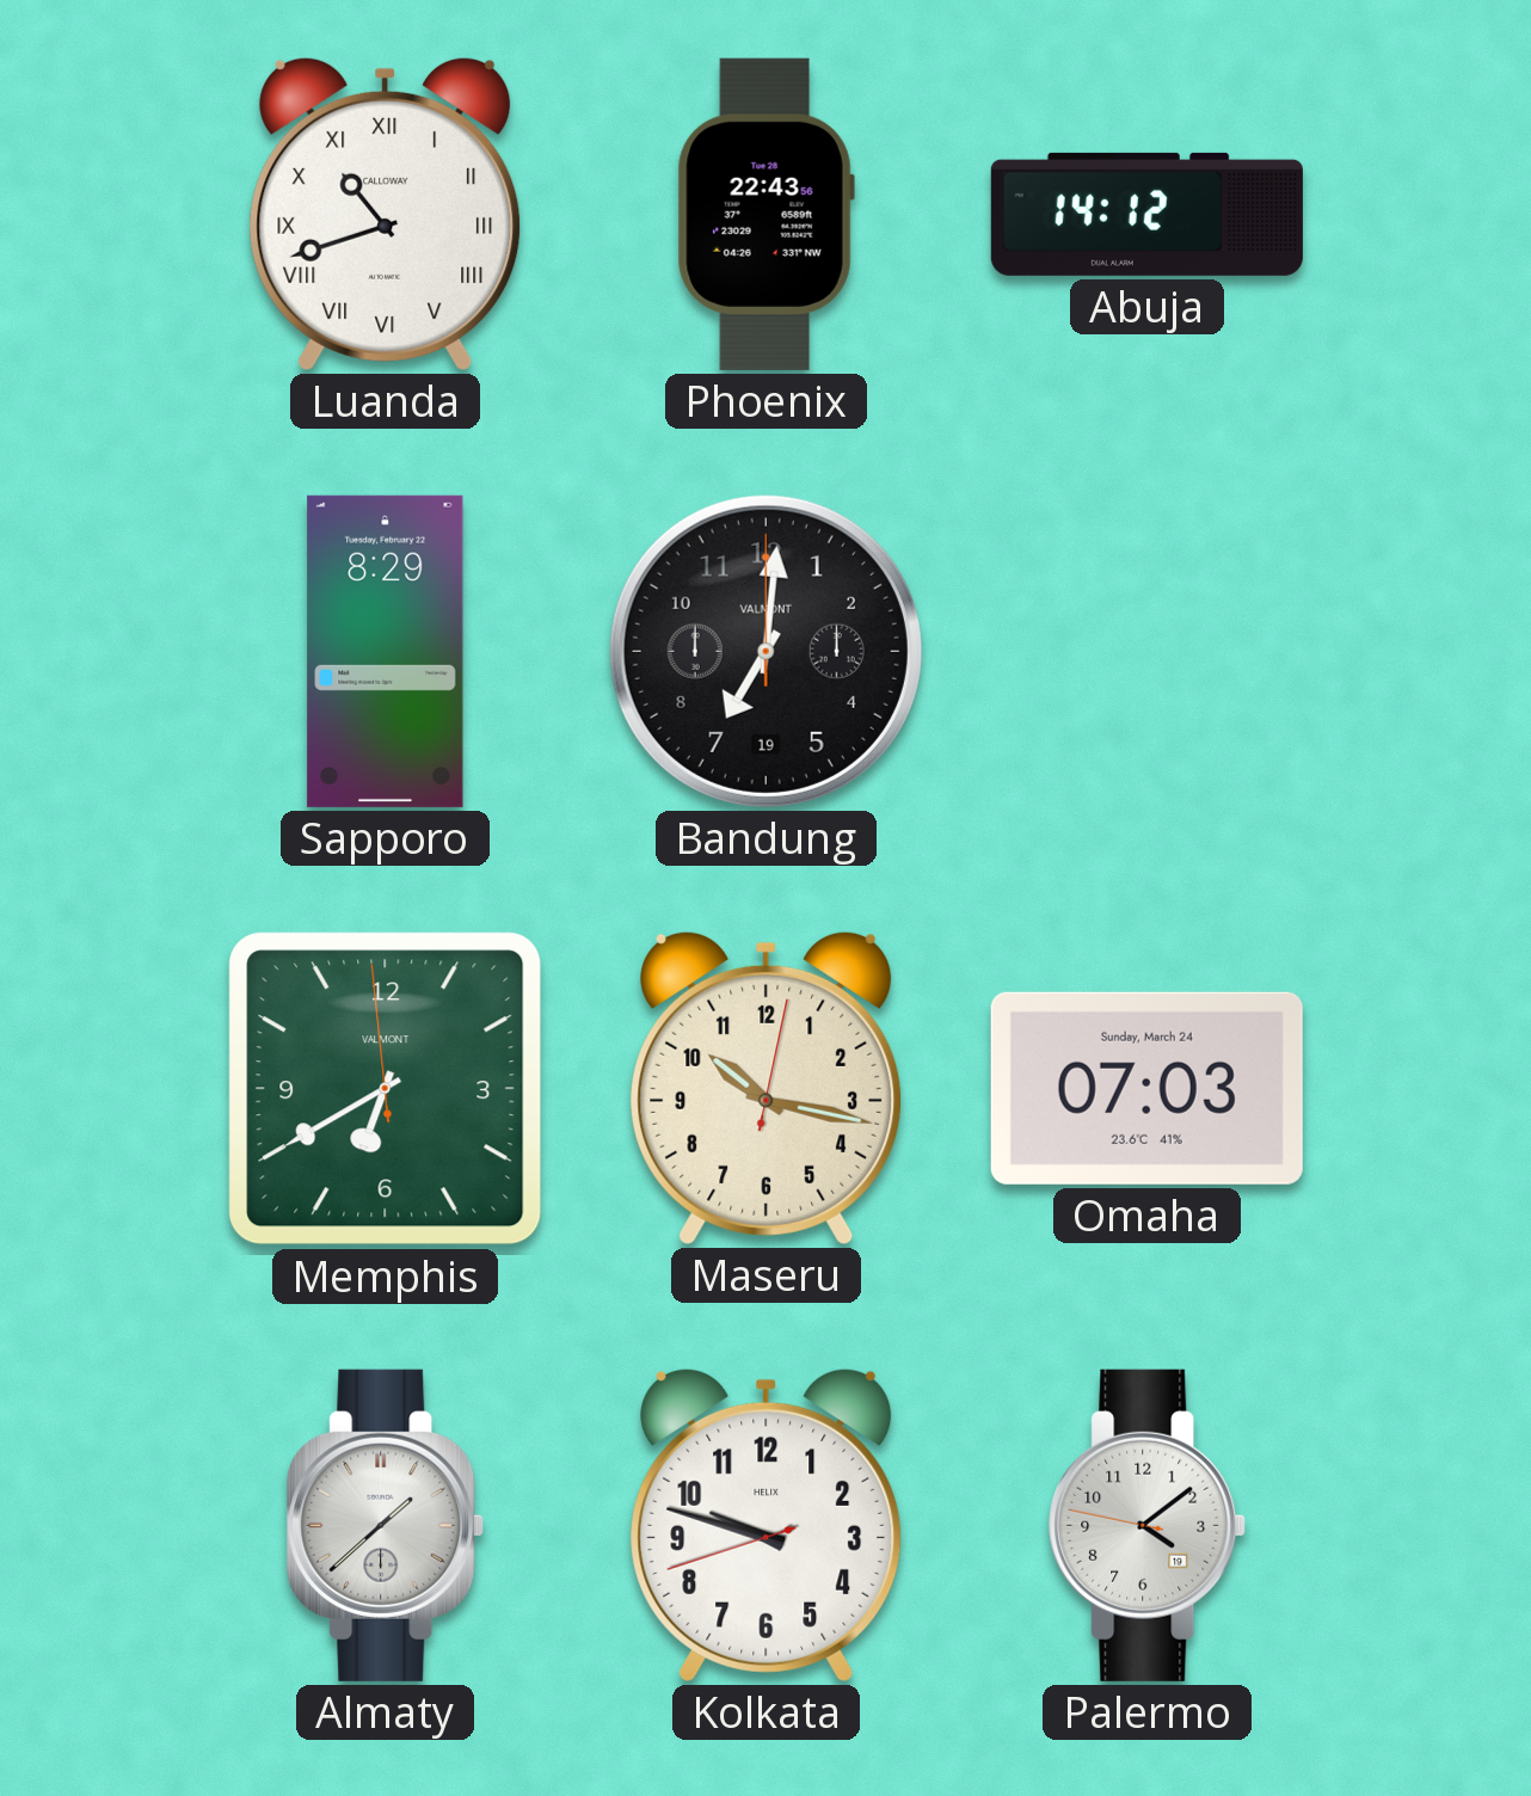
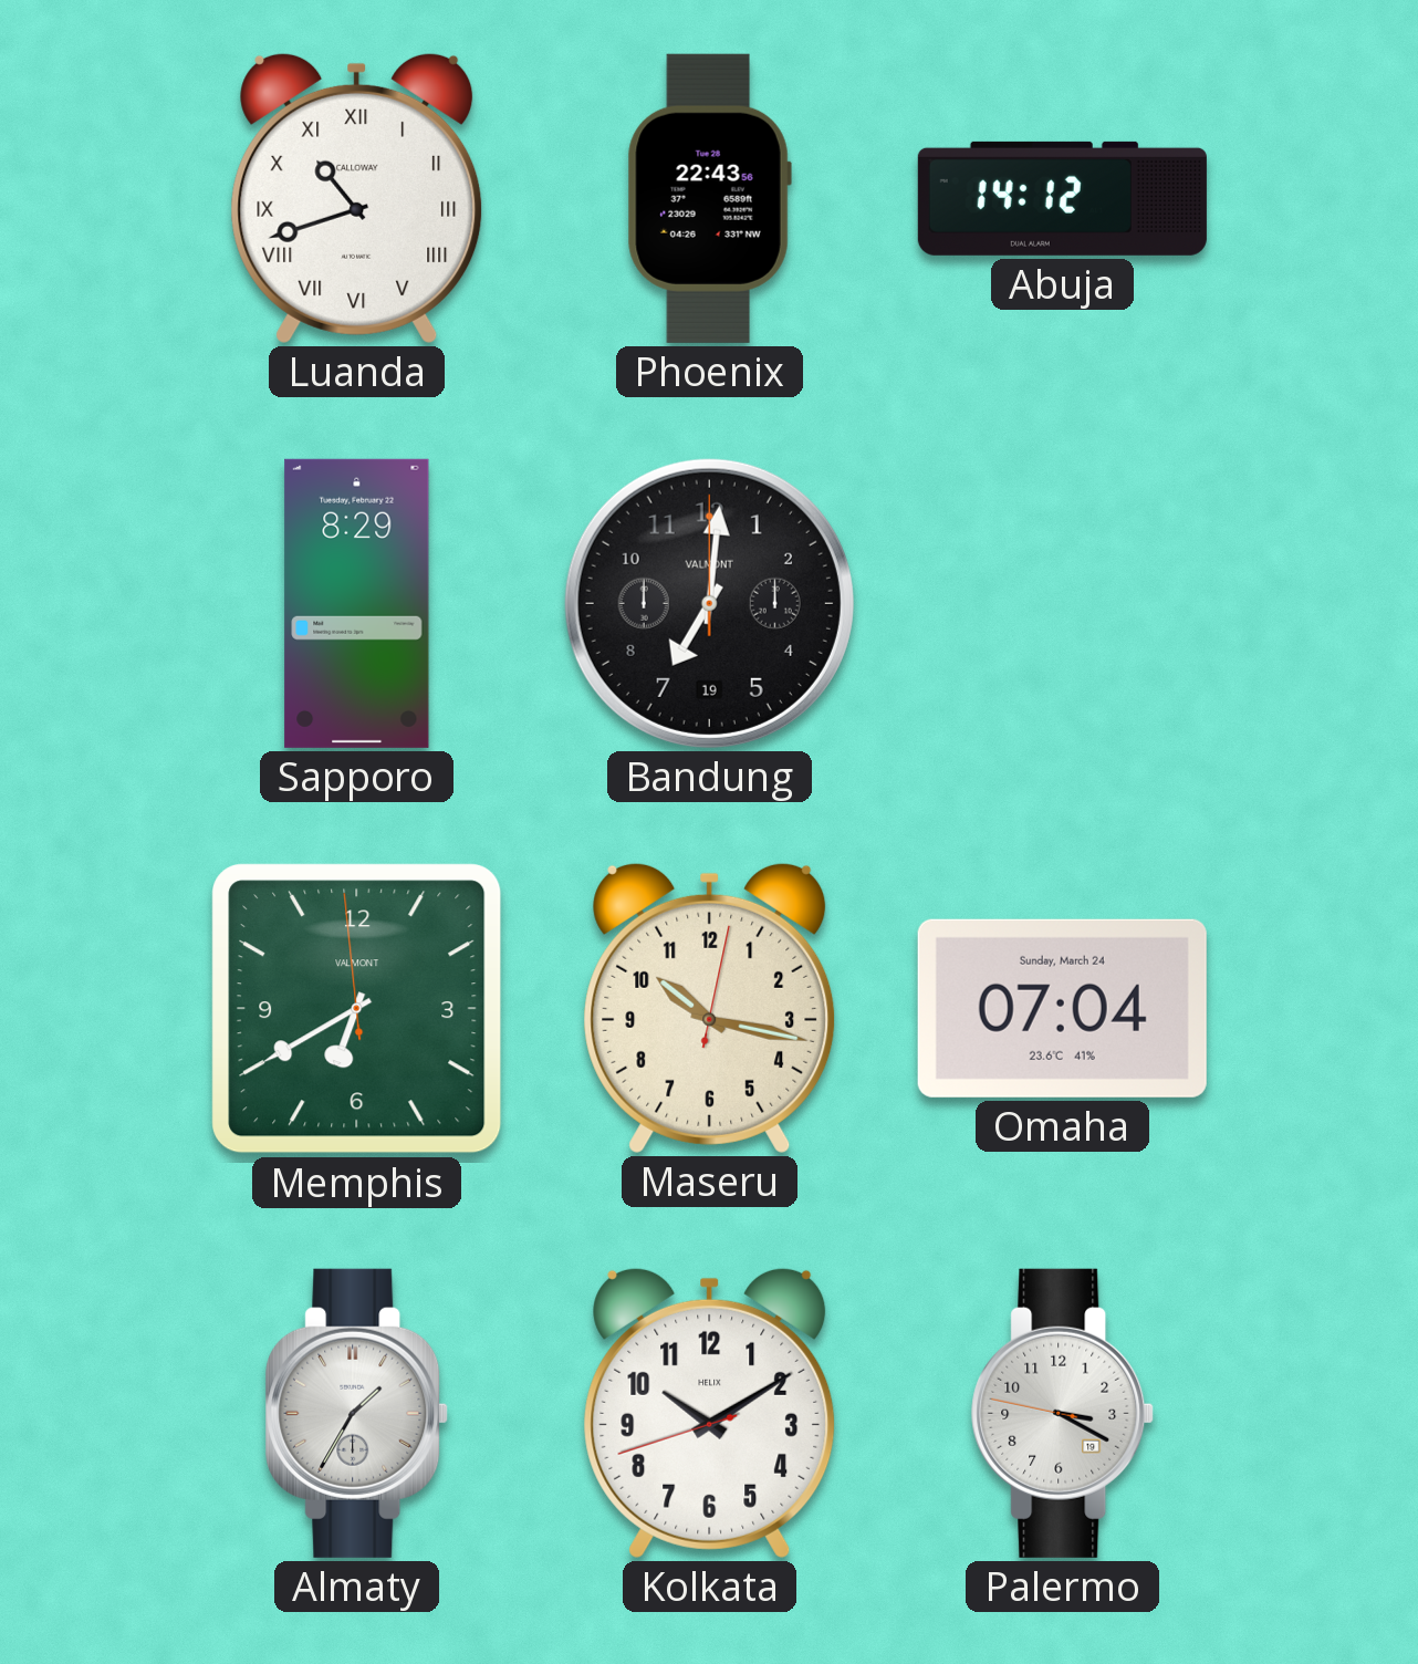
Omaha: 07:03 -> 07:04
Almaty: 1:38 -> 1:35
Kolkata: 9:47 -> 10:09
Palermo: 4:08 -> 3:19
